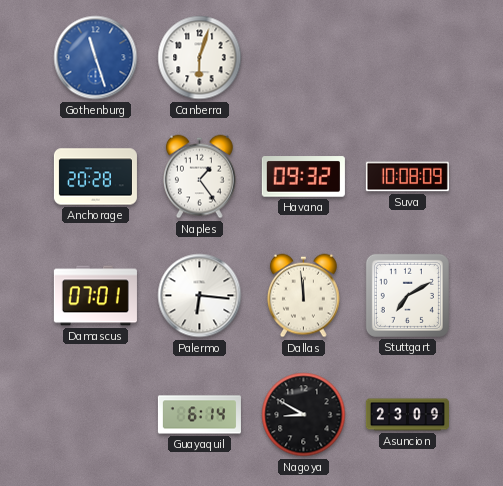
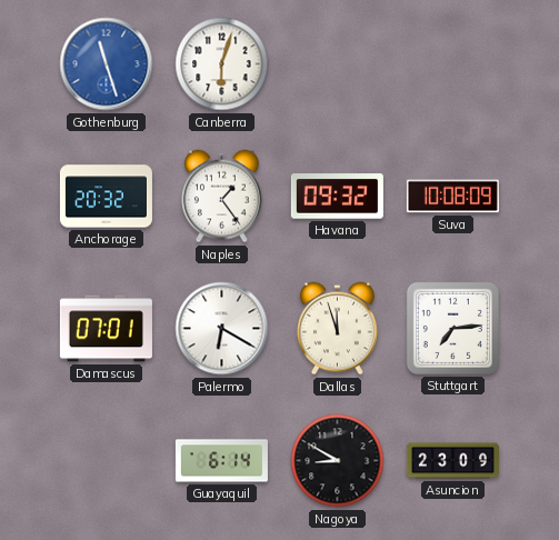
Anchorage: 20:28 -> 20:32
Palermo: 6:16 -> 6:20
Dallas: 11:59 -> 11:57
Stuttgart: 7:10 -> 7:14
